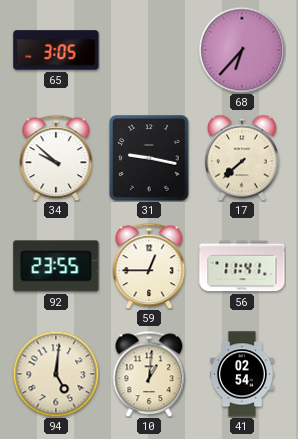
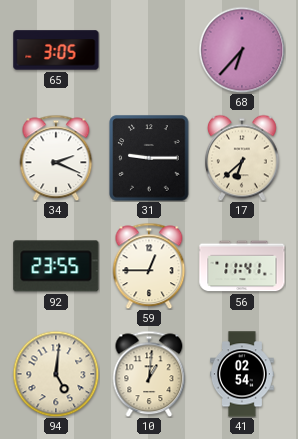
34: 9:52 -> 2:19
31: 9:17 -> 9:15
17: 7:38 -> 6:38
